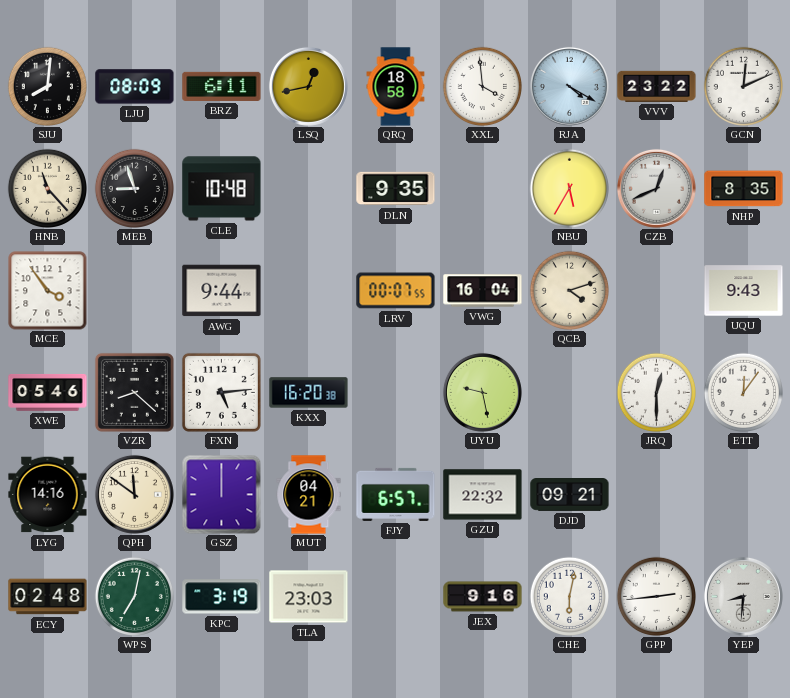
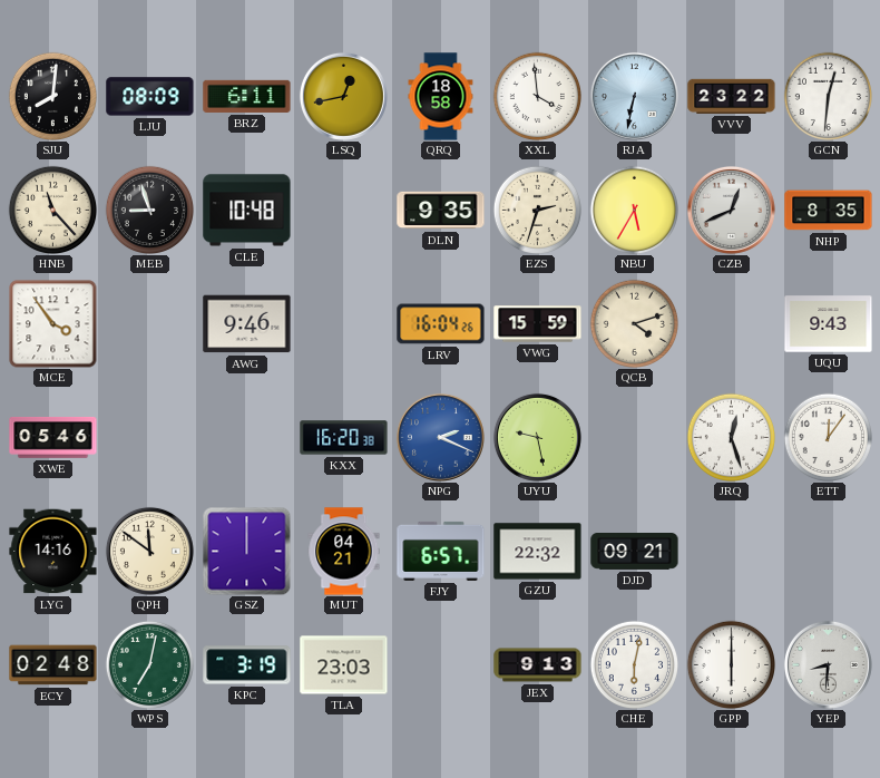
RJA: 4:20 -> 6:32
GCN: 12:11 -> 12:31
EZS: none -> 2:33
AWG: 9:44 -> 9:46
LRV: 00:07 -> 16:04
VWG: 16:04 -> 15:59
VZR: 8:22 -> none
FXN: 5:14 -> none
NPG: none -> 2:19
JRQ: 12:30 -> 12:27
JEX: 9:16 -> 9:13
GPP: 2:44 -> 6:00
